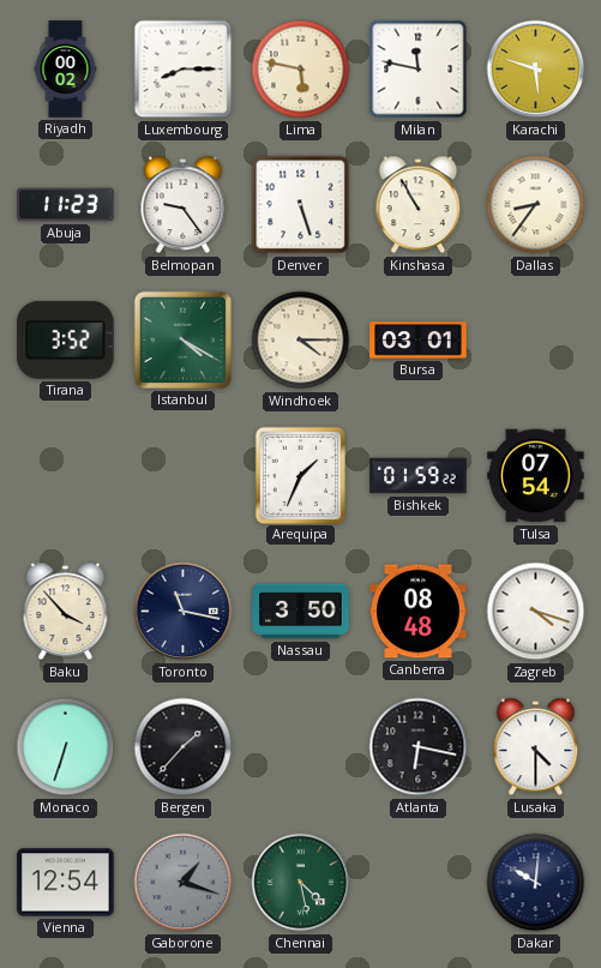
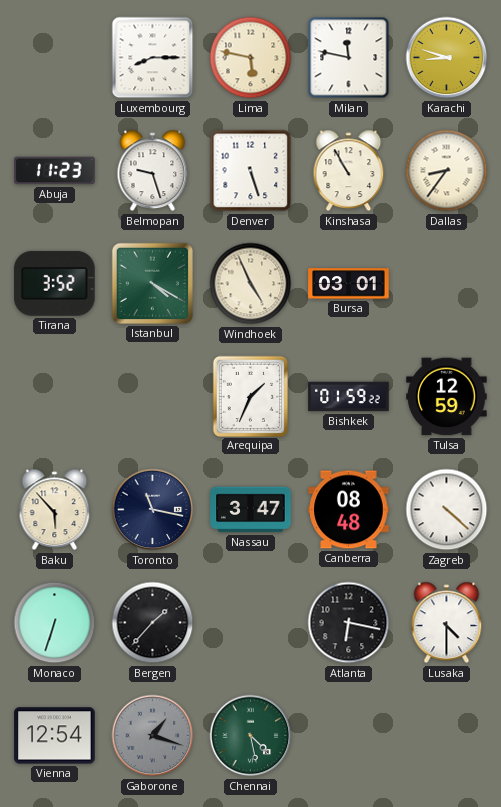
Riyadh: 00:02 -> none
Karachi: 5:48 -> 8:48
Belmopan: 9:24 -> 9:27
Windhoek: 4:15 -> 4:56
Tulsa: 07:54 -> 12:59
Baku: 3:53 -> 5:53
Nassau: 3:50 -> 3:47
Zagreb: 4:18 -> 4:22
Dakar: 10:01 -> none
